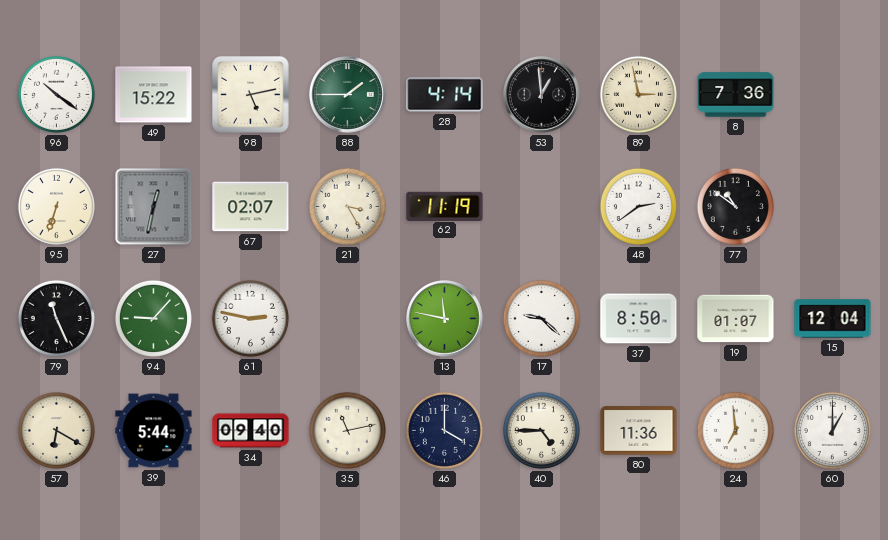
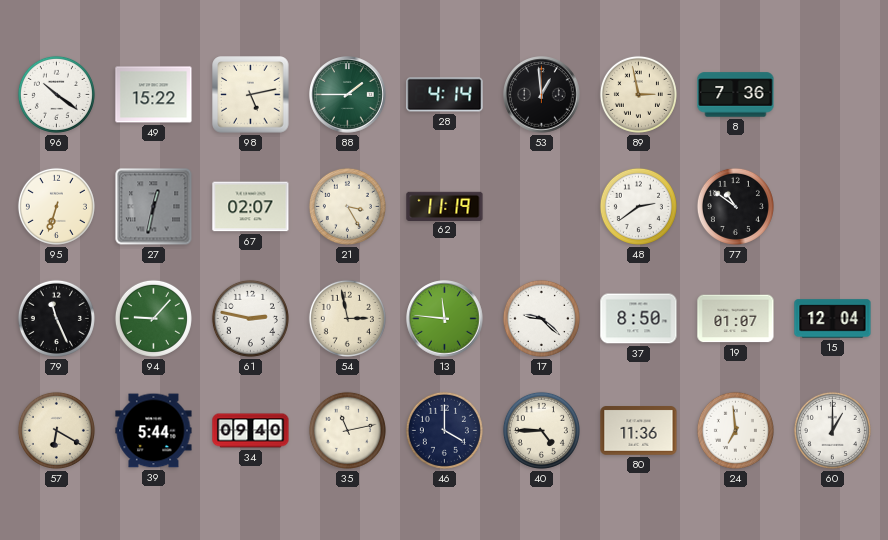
54: none -> 2:58
13: 11:47 -> 11:46
